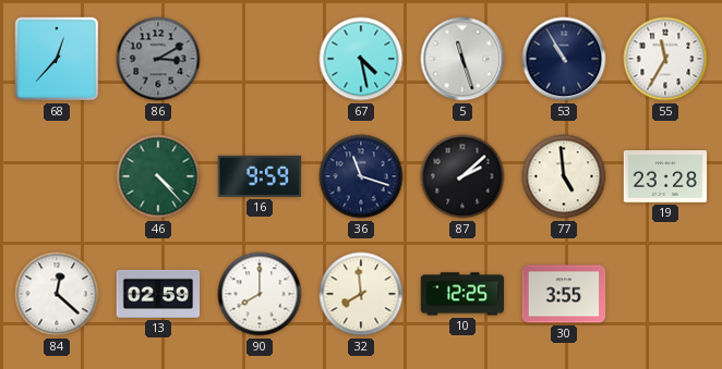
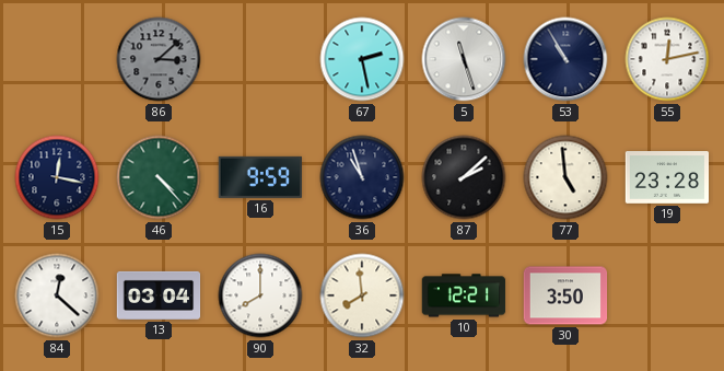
68: 12:37 -> none
86: 3:10 -> 3:08
67: 4:28 -> 2:28
55: 11:35 -> 12:13
15: none -> 12:17
36: 11:18 -> 10:57
13: 02:59 -> 03:04
10: 12:25 -> 12:21
30: 3:55 -> 3:50
